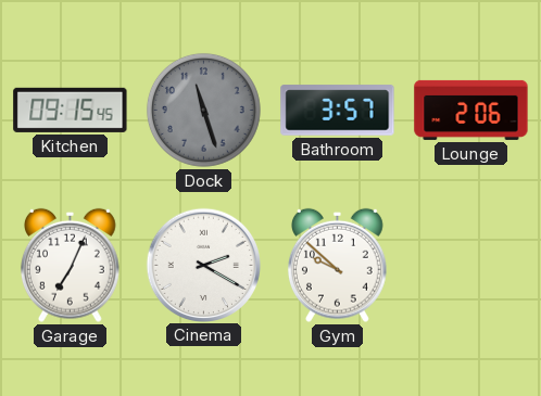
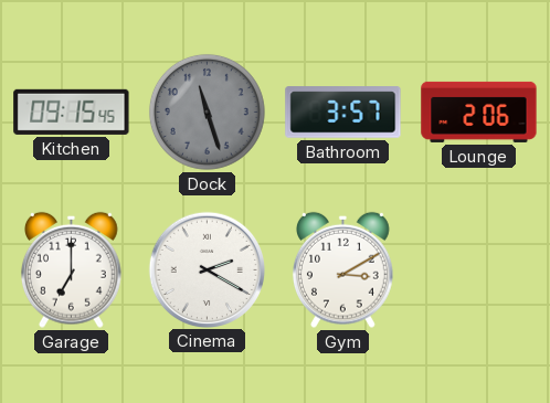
Garage: 7:04 -> 7:00
Gym: 9:52 -> 3:10
